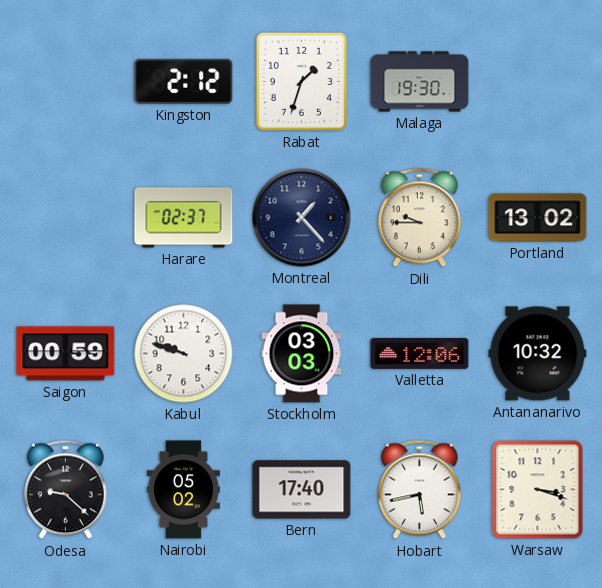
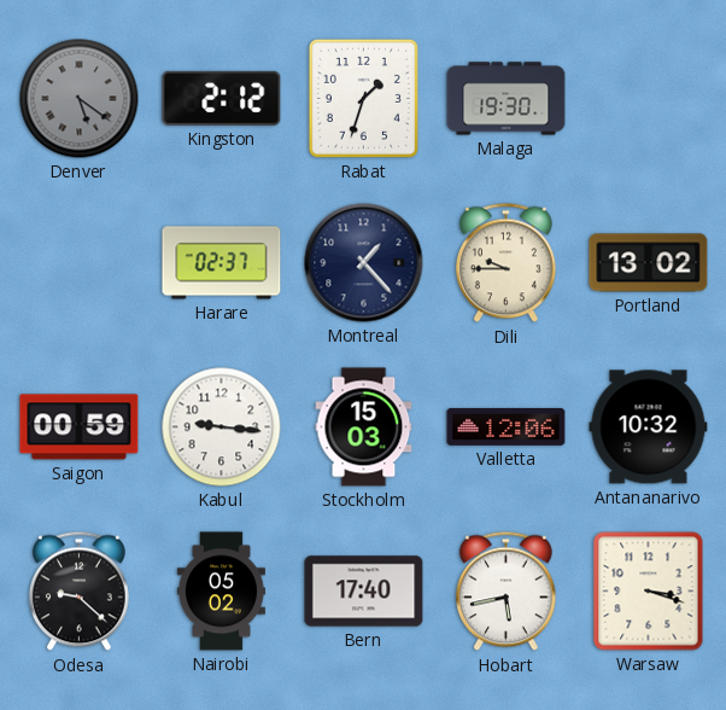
Denver: none -> 5:21
Kabul: 9:48 -> 9:16
Stockholm: 03:03 -> 15:03
